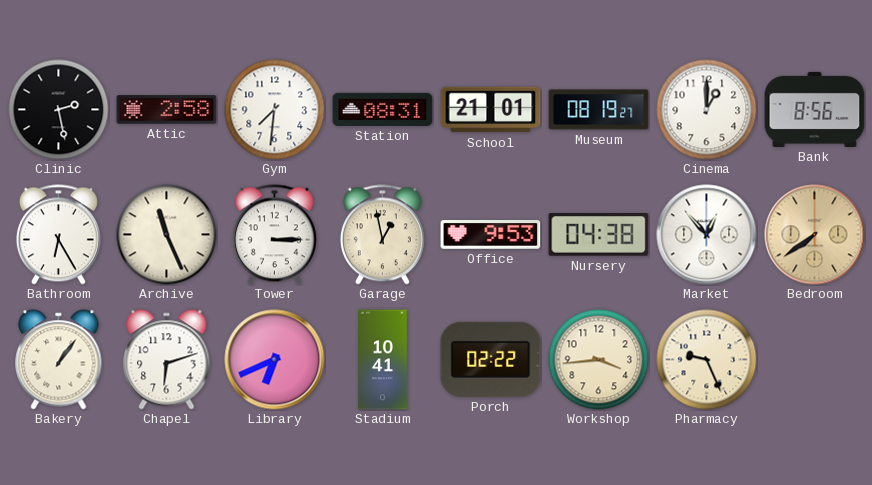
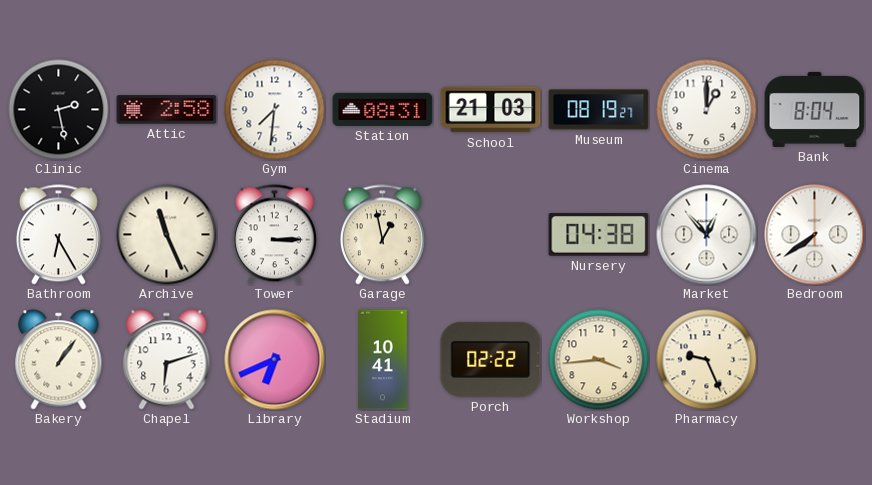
School: 21:01 -> 21:03
Bank: 8:56 -> 8:04
Office: 9:53 -> none
Bedroom dial: champagne -> white
